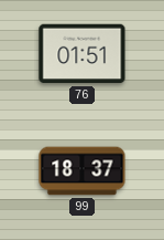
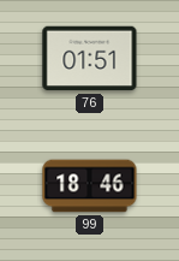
99: 18:37 -> 18:46
